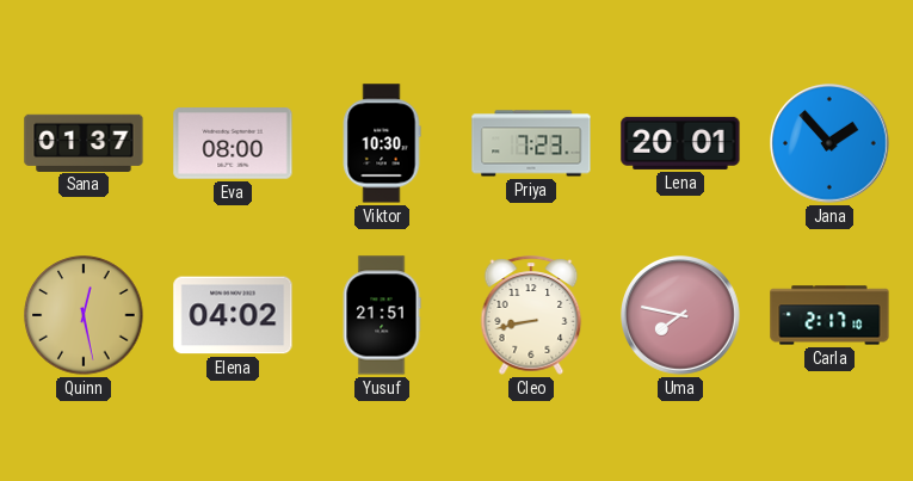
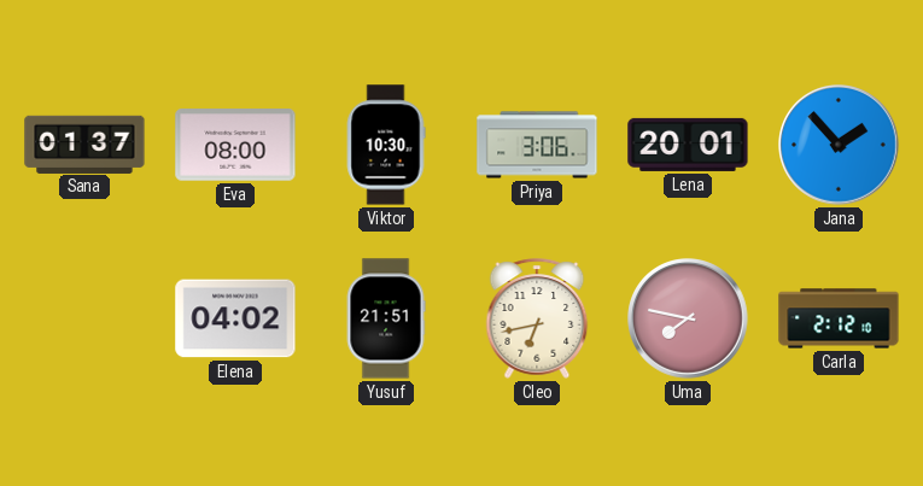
Priya: 7:23 -> 3:06
Quinn: 12:28 -> none
Cleo: 8:43 -> 6:43
Carla: 2:17 -> 2:12
